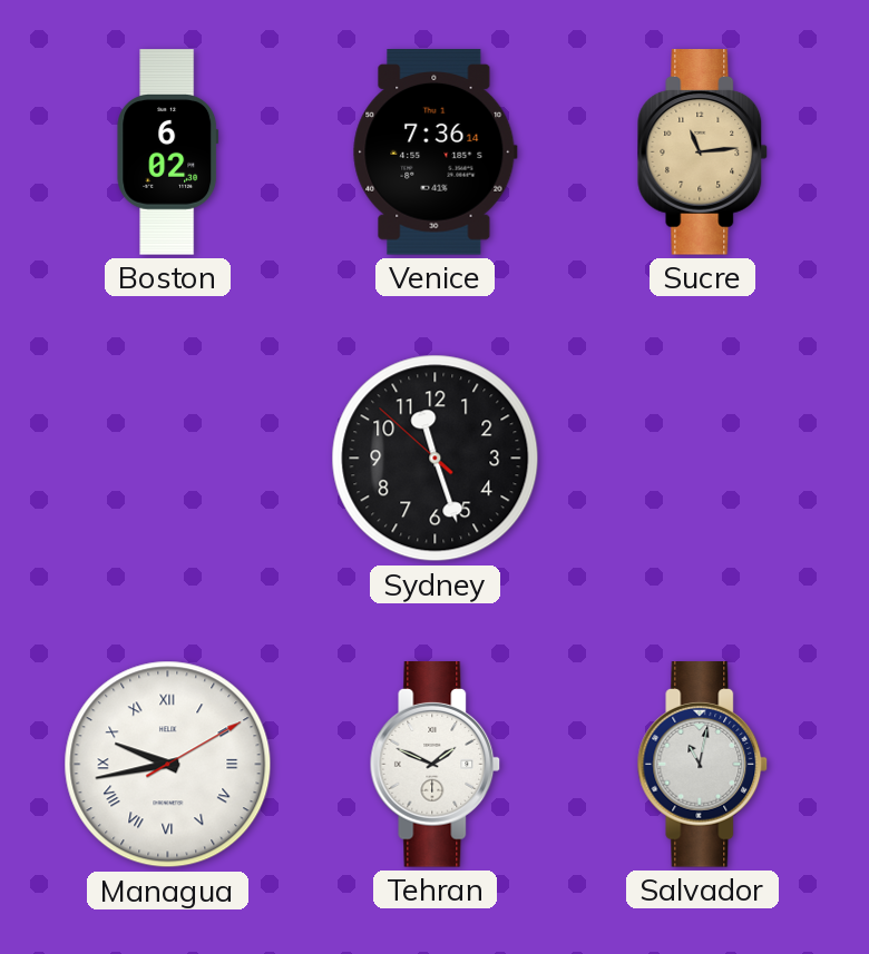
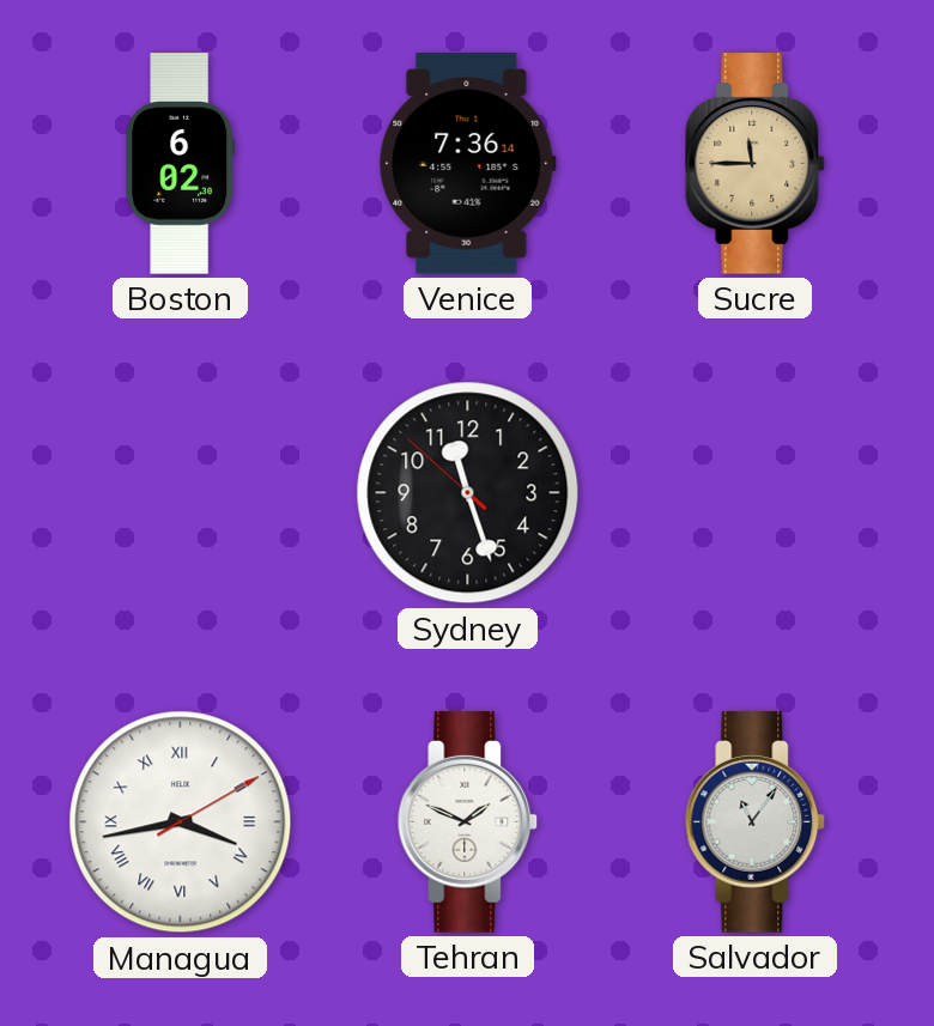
Sucre: 11:14 -> 11:45
Managua: 9:43 -> 3:43
Salvador: 11:02 -> 11:06
